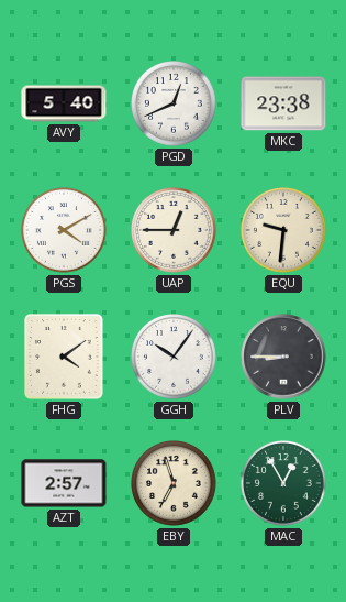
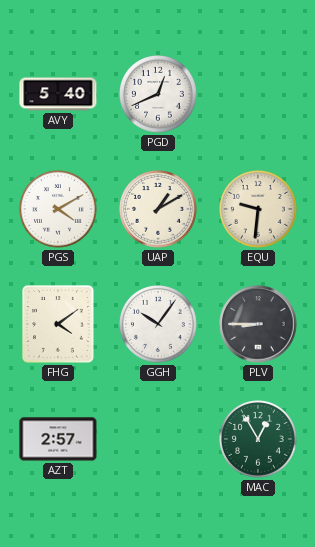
MKC: 23:38 -> none
UAP: 12:45 -> 1:10
EBY: 6:57 -> none
